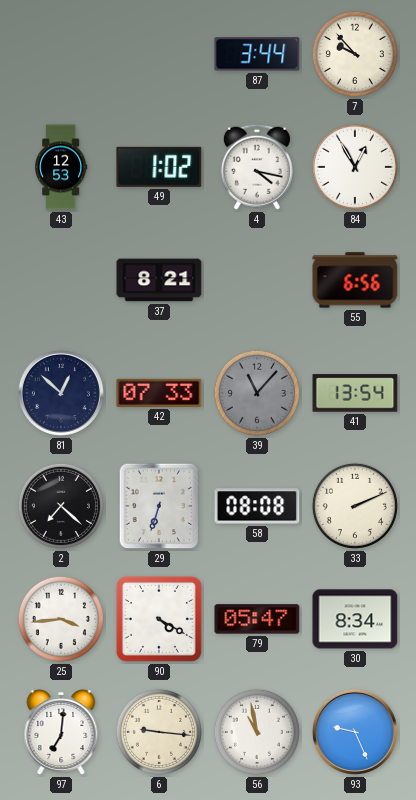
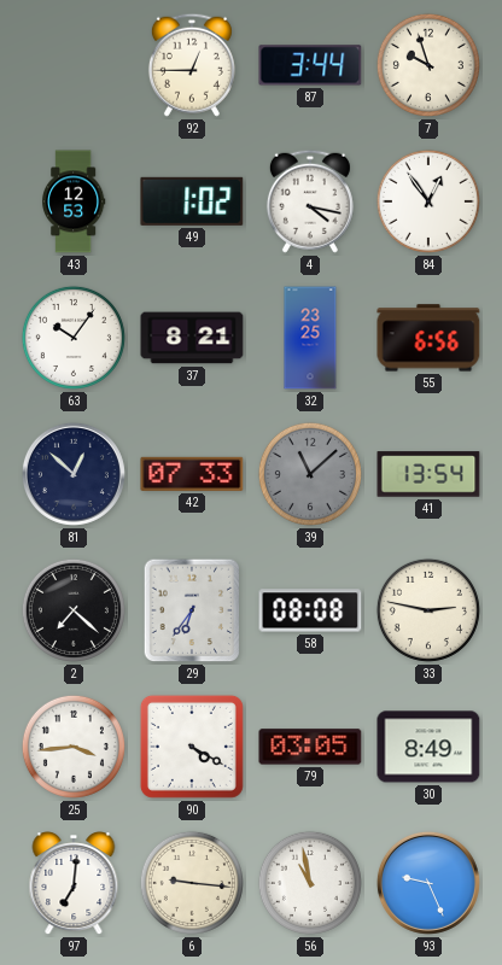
92: none -> 12:45
7: 9:53 -> 9:57
84: 12:55 -> 12:54
63: none -> 10:06
32: none -> 23:25
39: 11:07 -> 11:08
29: 6:33 -> 6:36
33: 2:11 -> 2:47
79: 05:47 -> 03:05
30: 8:34 -> 8:49
